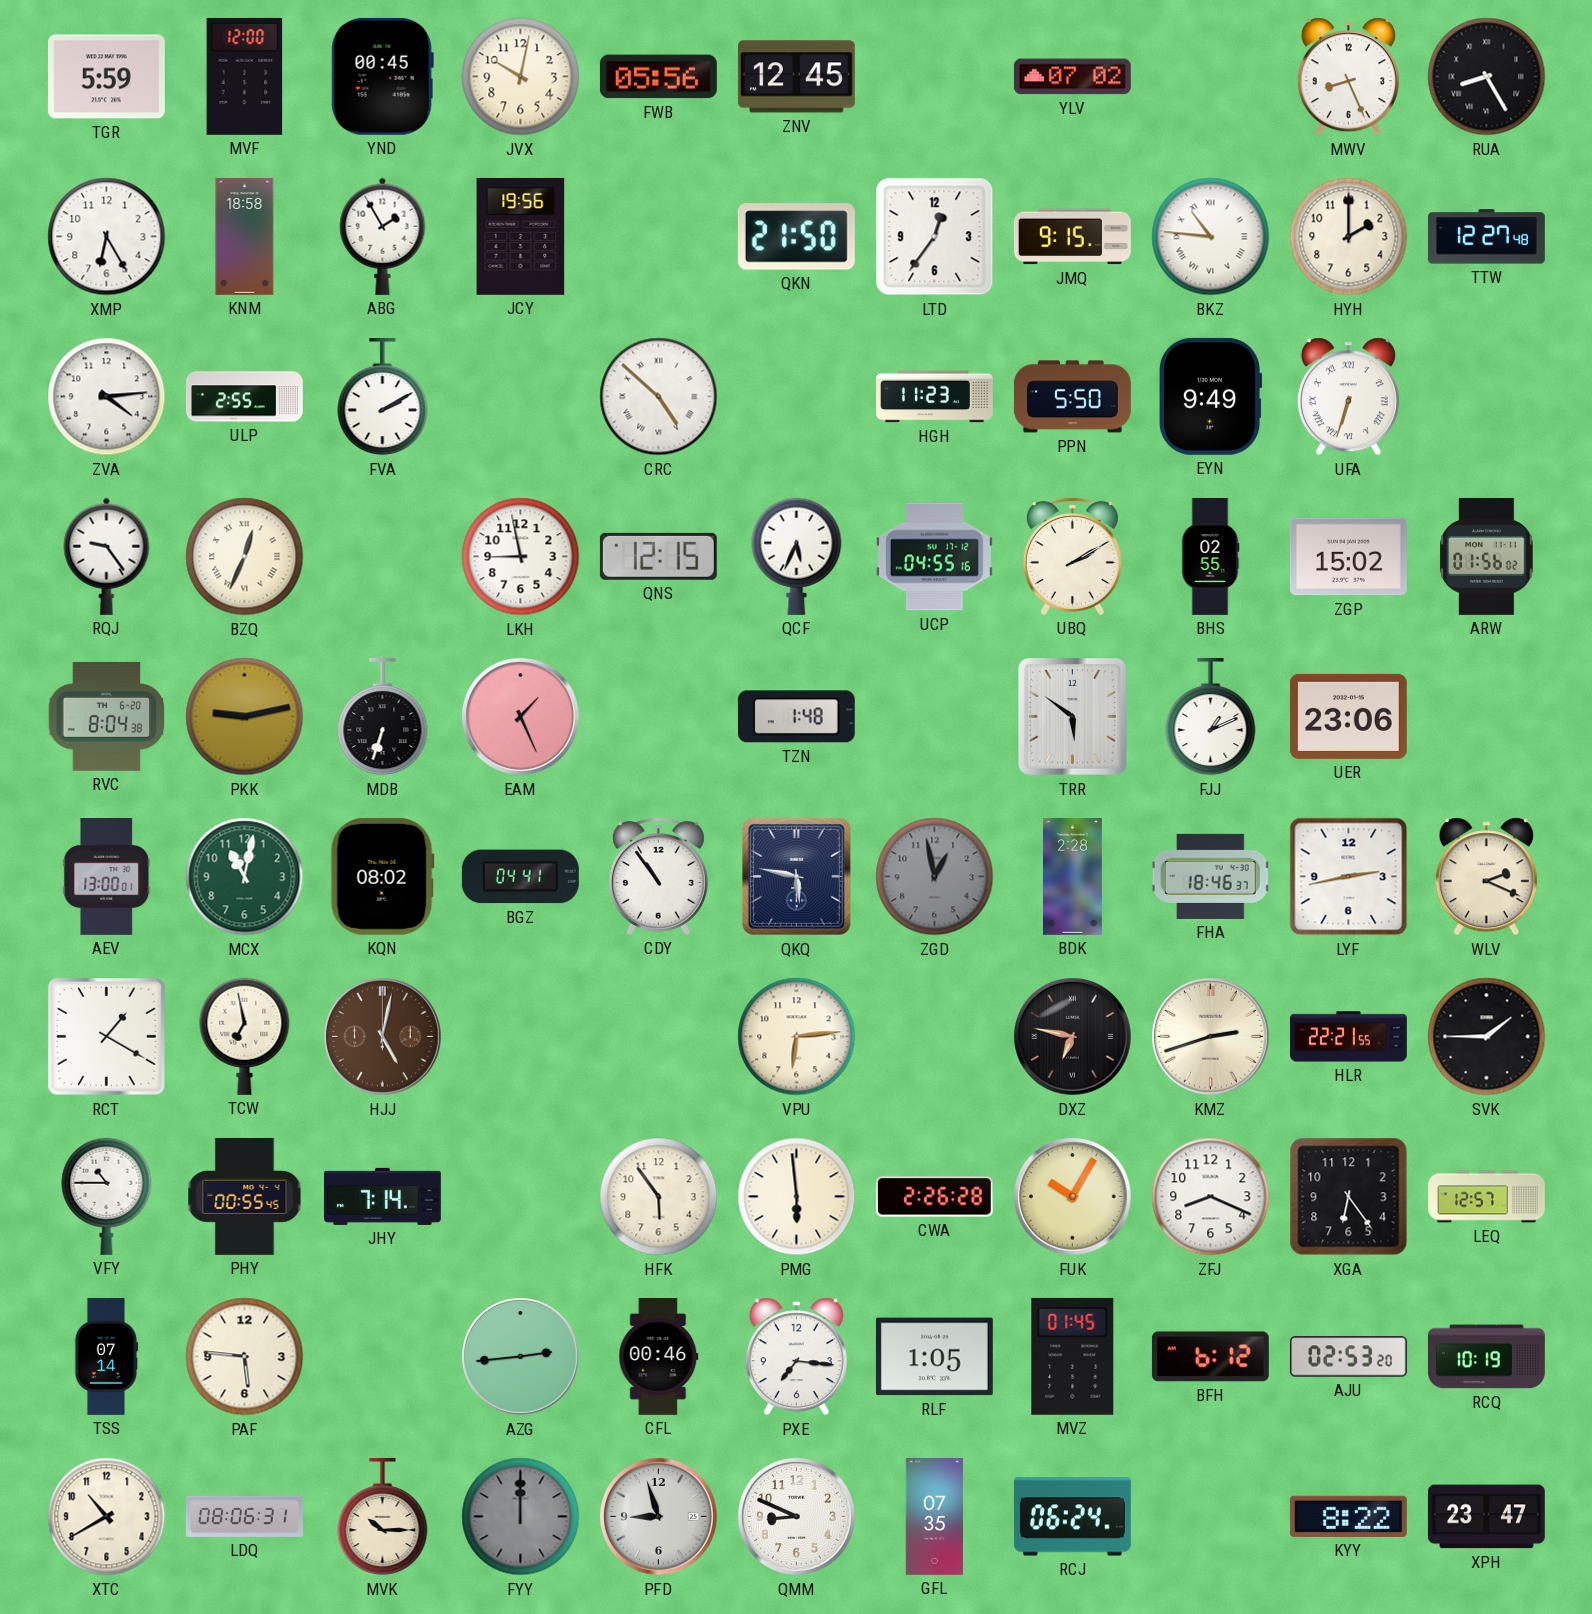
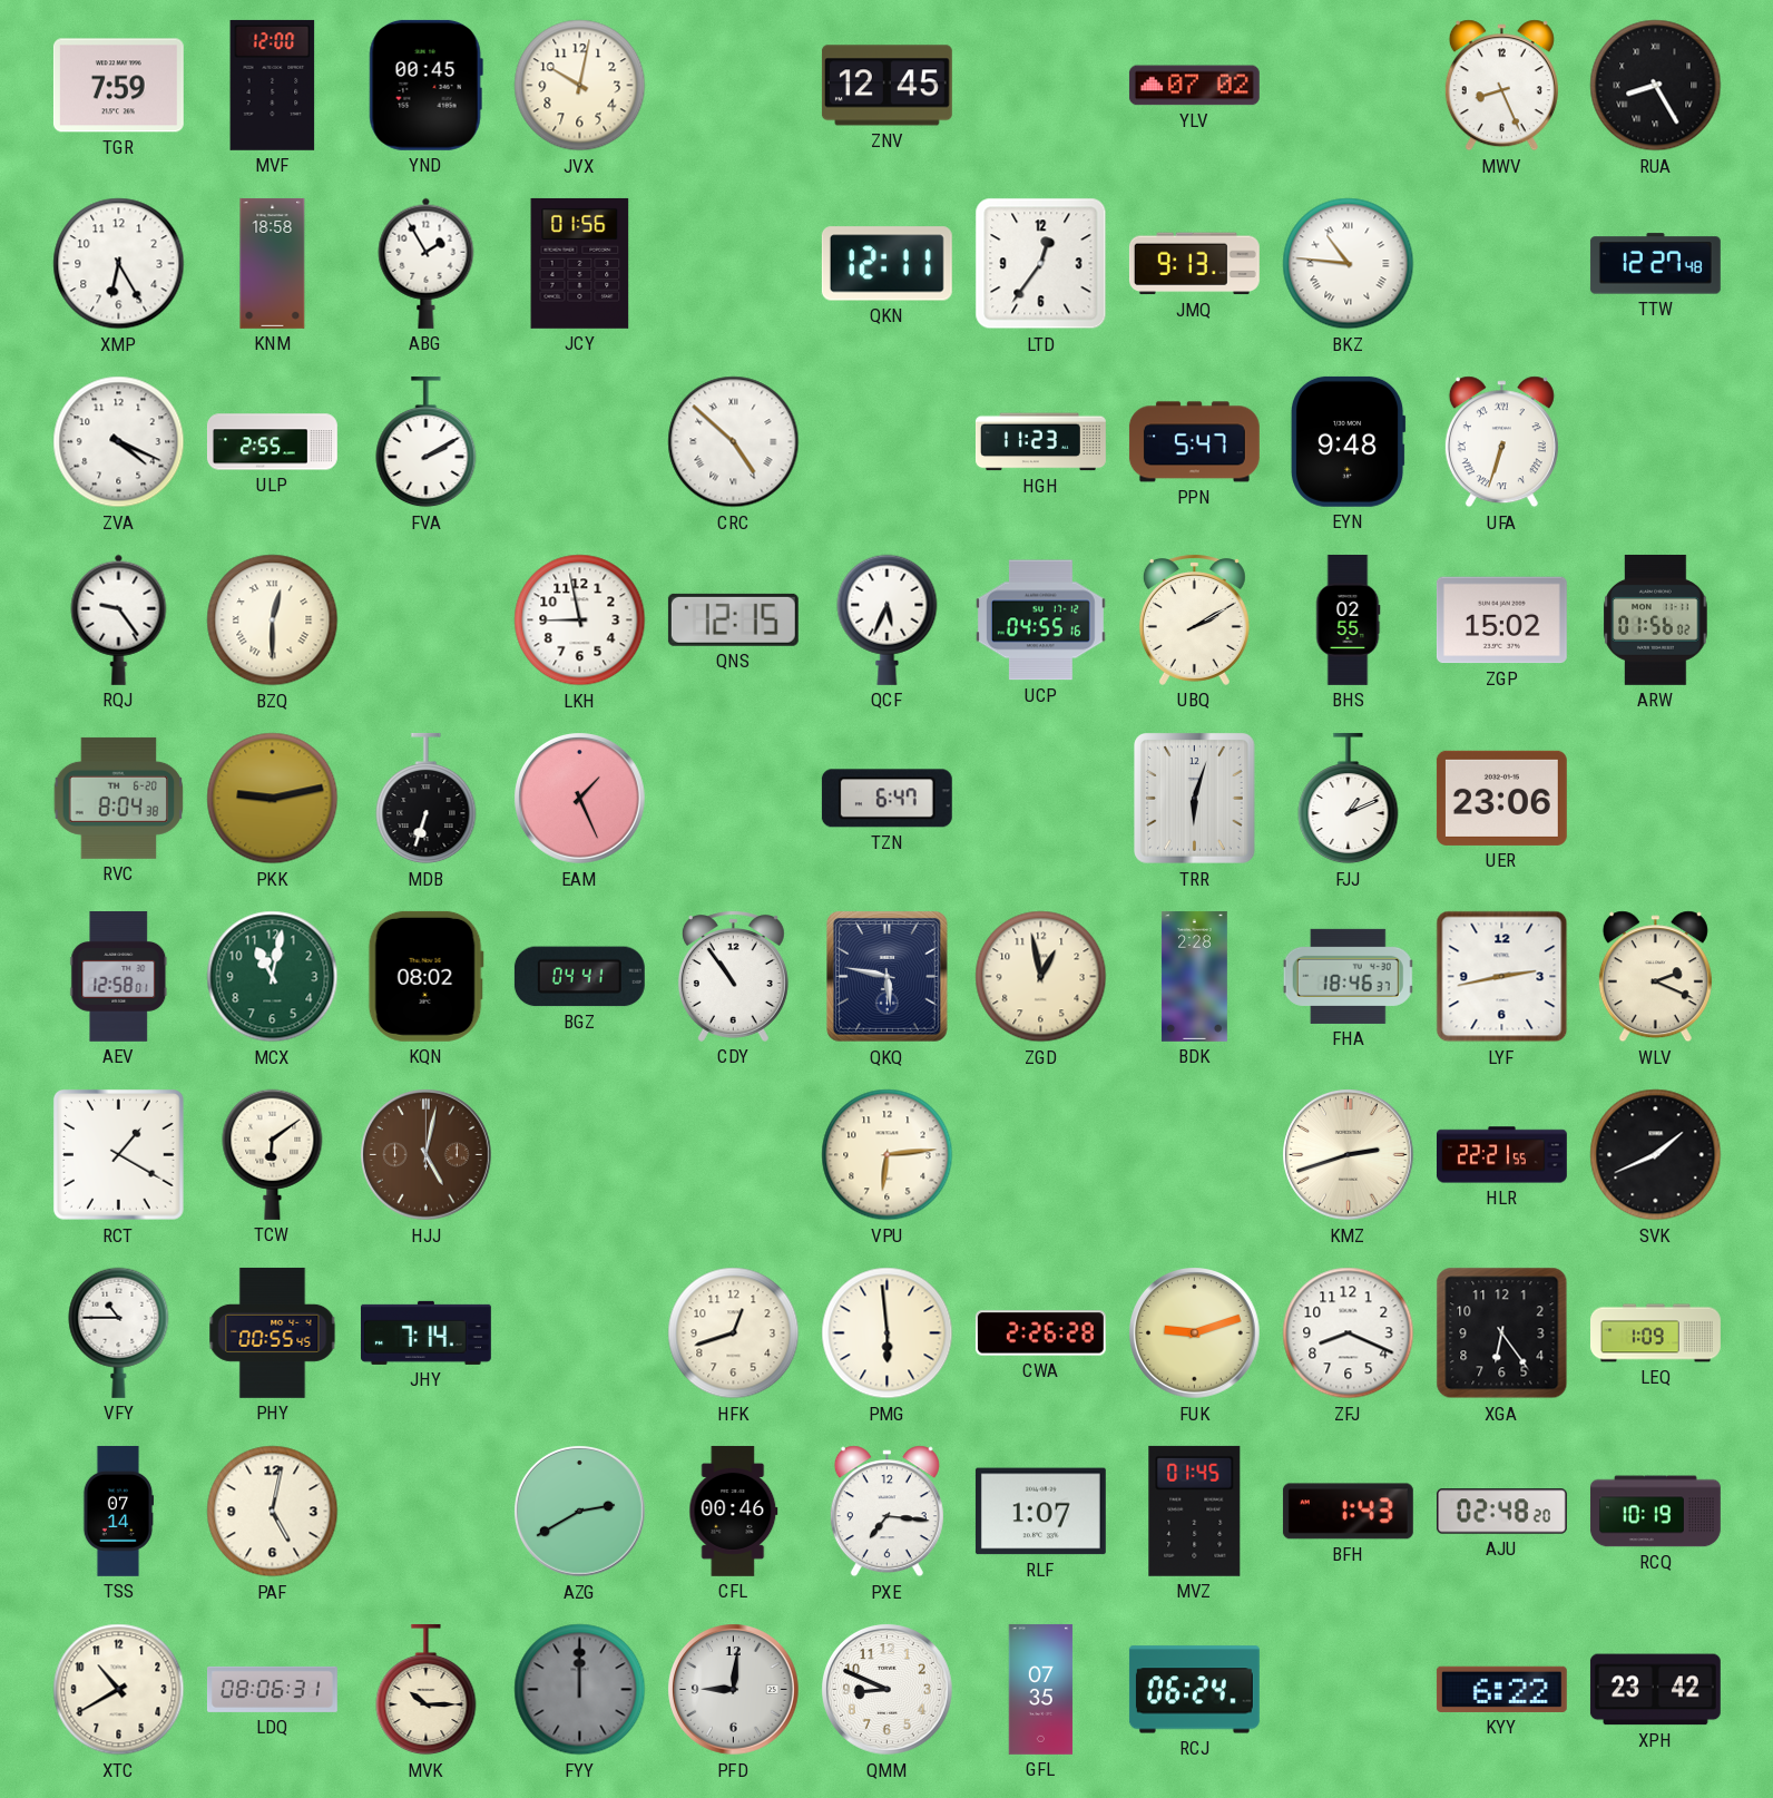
TGR: 5:59 -> 7:59
FWB: 05:56 -> none
JCY: 19:56 -> 01:56
QKN: 21:50 -> 12:11
JMQ: 9:15 -> 9:13
HYH: 2:00 -> none
ZVA: 4:14 -> 4:19
PPN: 5:50 -> 5:47
EYN: 9:49 -> 9:48
BZQ: 12:34 -> 12:30
TZN: 1:48 -> 6:47
TRR: 5:51 -> 6:03
AEV: 13:00 -> 12:58
ZGD dial: grey -> cream
TCW: 6:58 -> 6:09
DXZ: 6:47 -> none
SVK: 1:45 -> 1:41
HFK: 5:54 -> 12:42
FUK: 10:05 -> 9:12
LEQ: 12:57 -> 1:09
PAF: 5:46 -> 5:02
AZG: 2:44 -> 2:40
RLF: 1:05 -> 1:07
BFH: 6:12 -> 1:43
AJU: 02:53 -> 02:48
PFD: 8:57 -> 9:01
KYY: 8:22 -> 6:22
XPH: 23:47 -> 23:42
